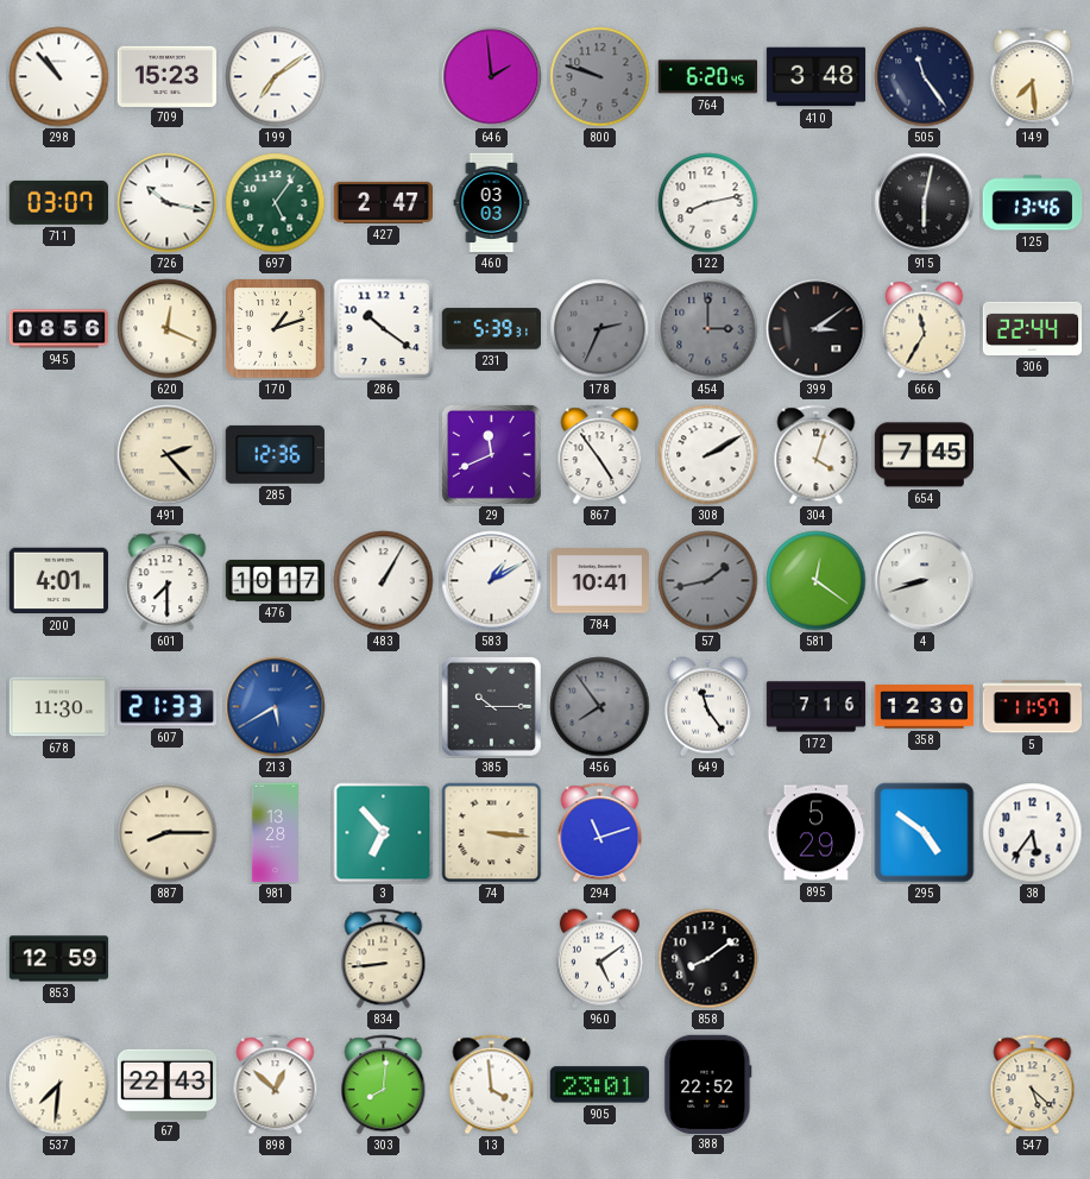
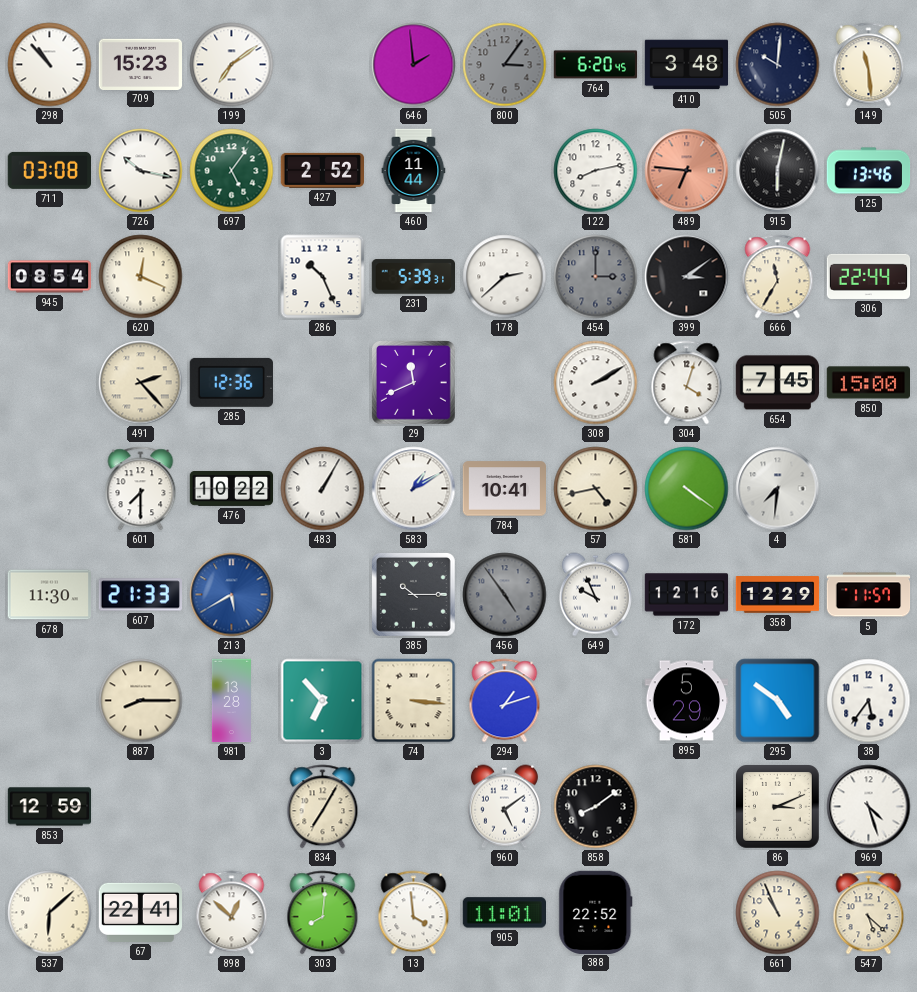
800: 9:48 -> 3:06
505: 11:24 -> 10:01
149: 7:29 -> 11:29
711: 03:07 -> 03:08
427: 2:47 -> 2:52
460: 03:03 -> 11:44
489: none -> 6:46
945: 08:56 -> 08:54
170: 1:12 -> none
286: 10:21 -> 10:26
178: 2:34 -> 2:38
178 dial: grey -> white
867: 4:54 -> none
850: none -> 15:00
200: 4:01 -> none
476: 10:17 -> 10:22
57: 1:43 -> 4:43
57 dial: grey -> cream
581: 12:21 -> 4:21
4: 8:42 -> 7:31
456: 7:54 -> 4:54
649: 11:24 -> 9:56
172: 7:16 -> 12:16
358: 12:30 -> 12:29
294: 11:12 -> 1:12
834: 8:44 -> 7:05
86: none -> 3:11
969: none -> 4:27
537: 7:31 -> 6:08
67: 22:43 -> 22:41
905: 23:01 -> 11:01
661: none -> 10:56
